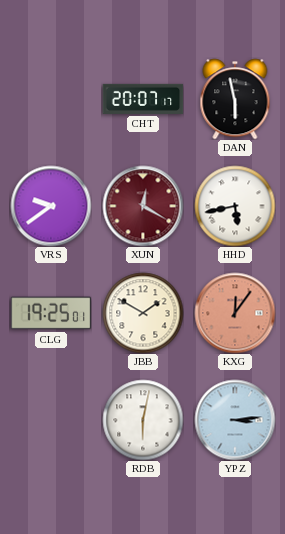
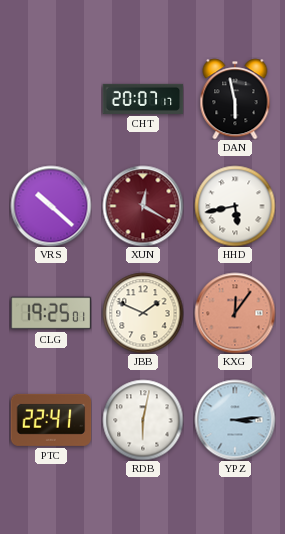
VRS: 9:39 -> 10:22
JBB: 1:50 -> 1:49
PTC: none -> 22:41
